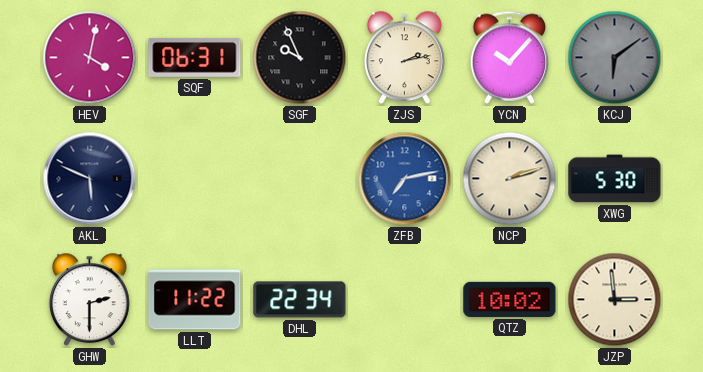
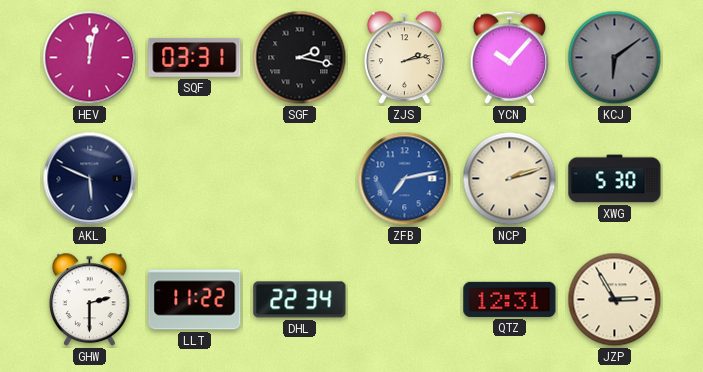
HEV: 4:02 -> 12:02
SQF: 06:31 -> 03:31
SGF: 9:56 -> 2:17
QTZ: 10:02 -> 12:31
JZP: 2:59 -> 2:55
